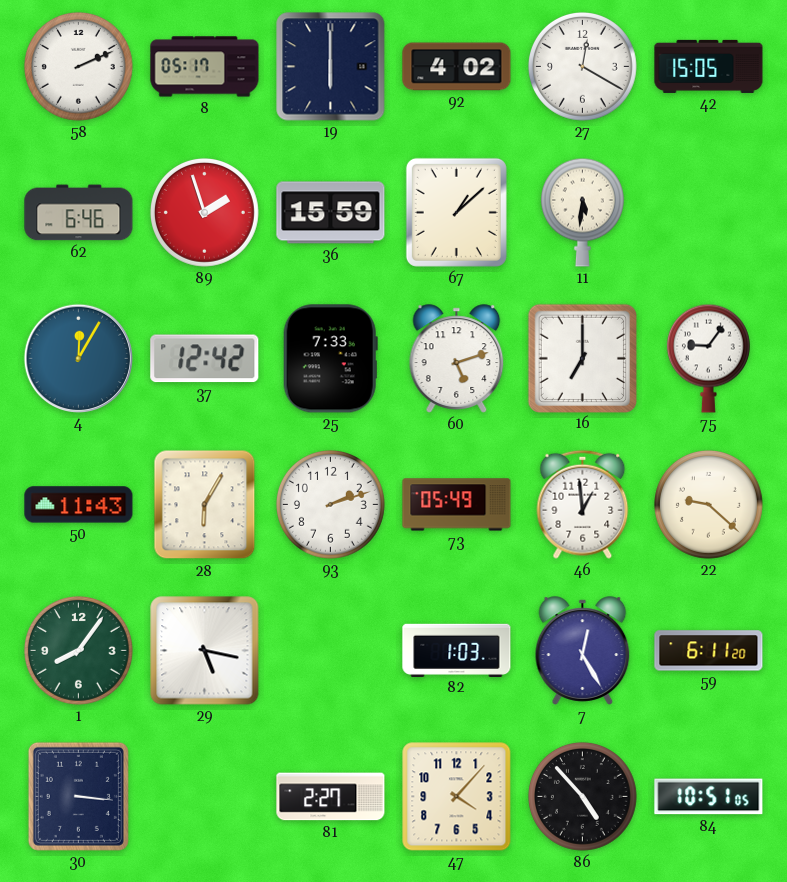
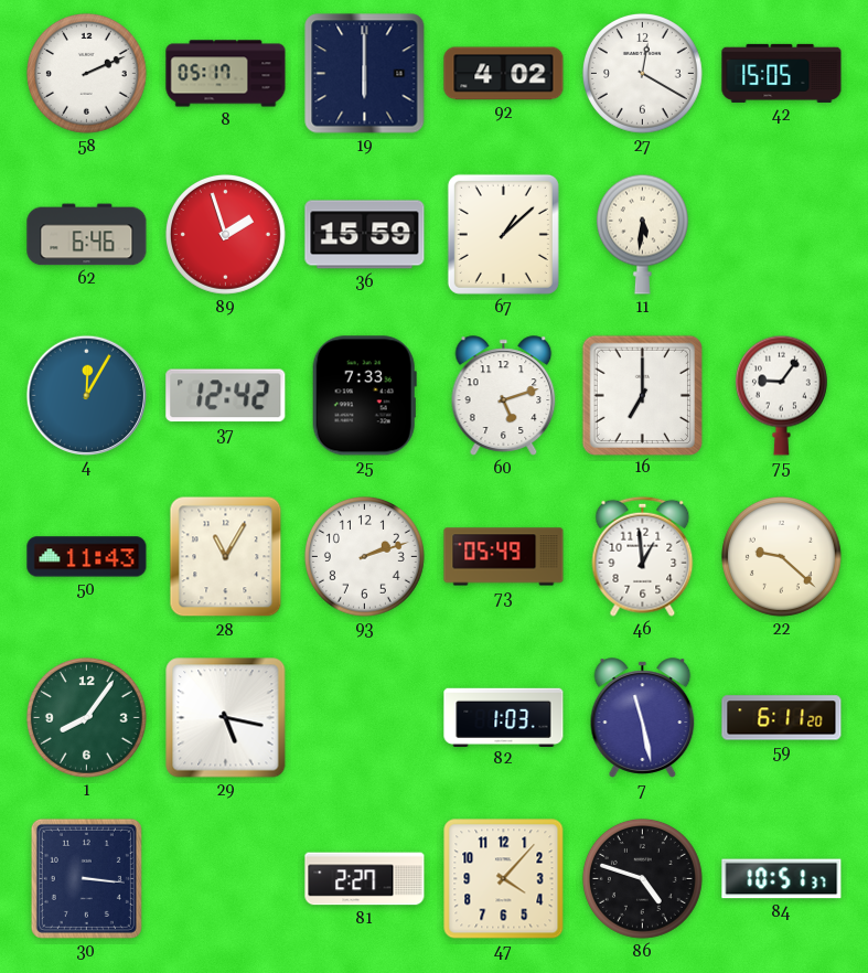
28: 6:05 -> 11:05
7: 12:25 -> 11:28
86: 4:53 -> 4:48
84: 10:51:05 -> 10:51:37
